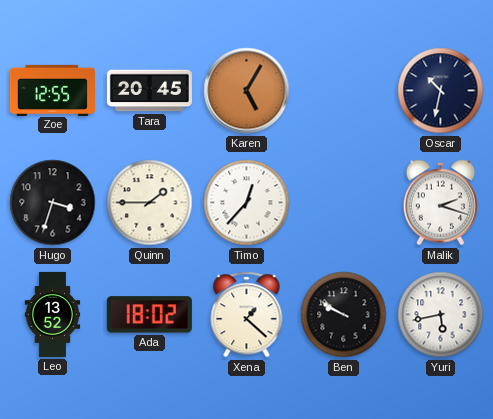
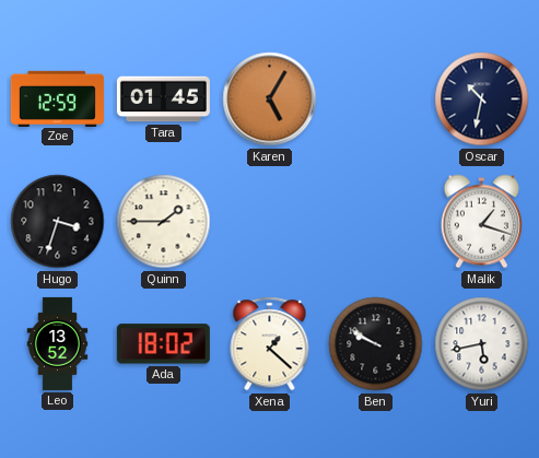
Zoe: 12:55 -> 12:59
Tara: 20:45 -> 01:45
Timo: 12:37 -> none
Malik: 2:18 -> 1:18
